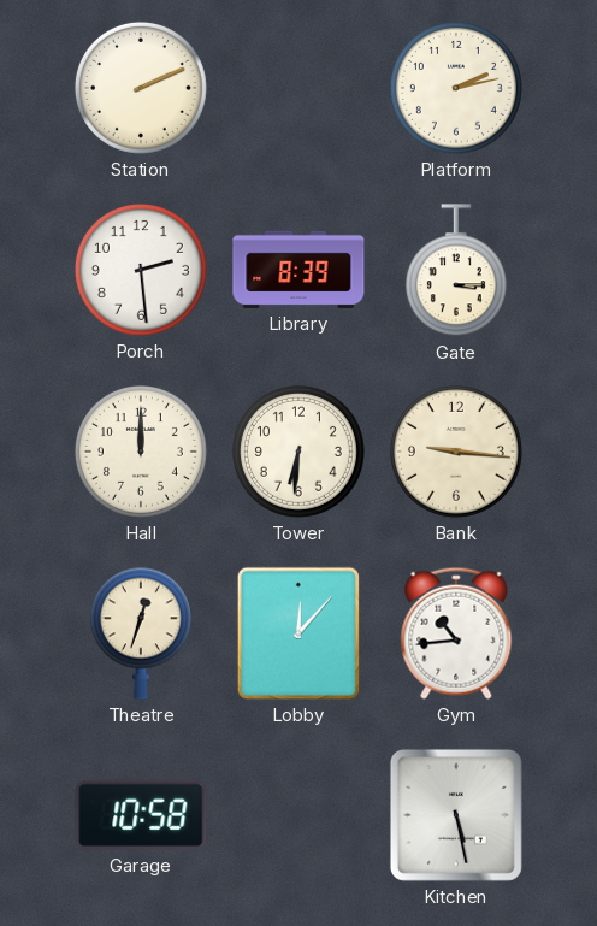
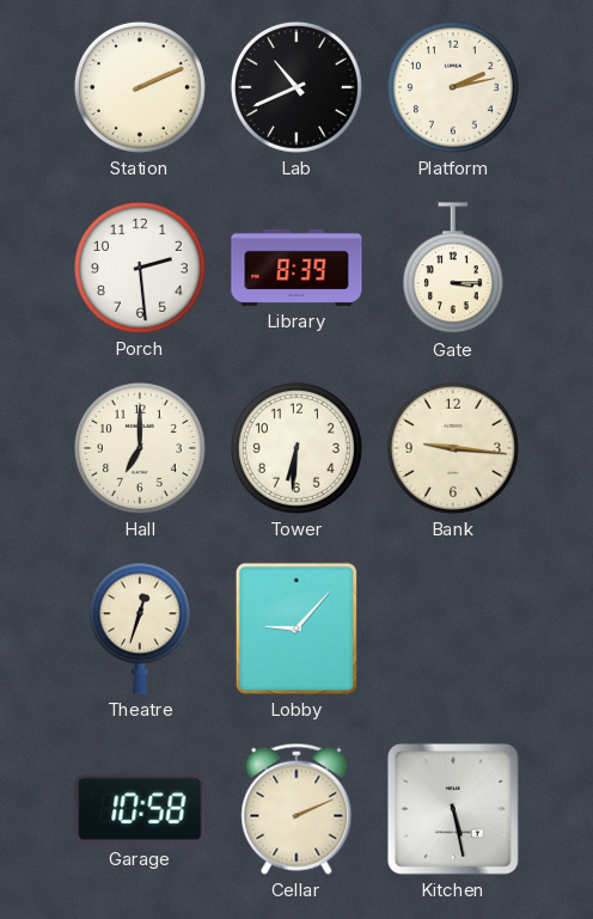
Lab: none -> 10:41
Hall: 12:00 -> 7:00
Lobby: 12:07 -> 9:07
Gym: 10:44 -> none
Cellar: none -> 2:11
